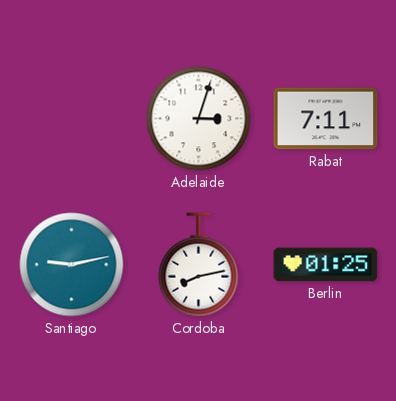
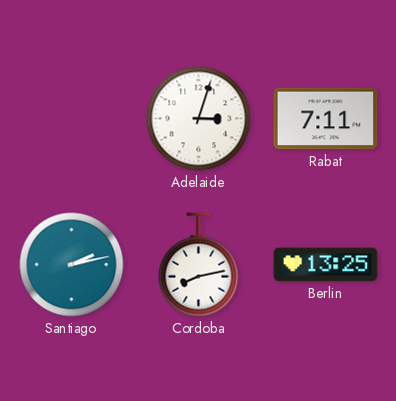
Santiago: 9:13 -> 2:13
Berlin: 01:25 -> 13:25
